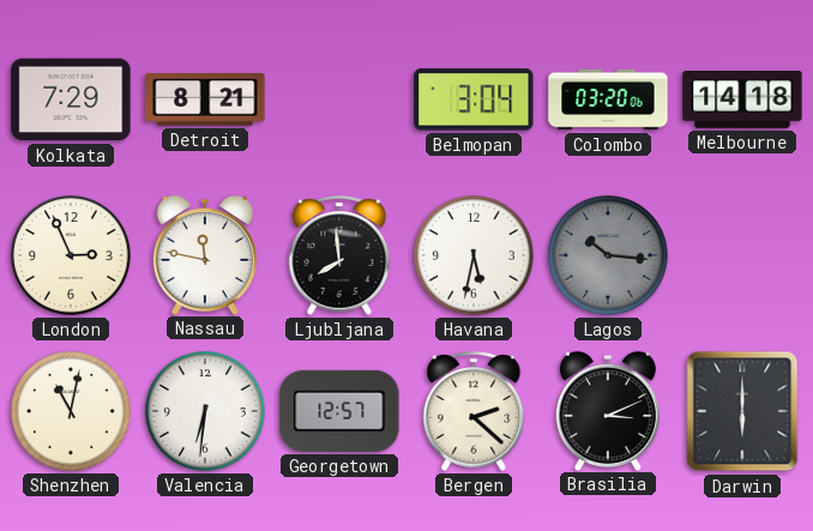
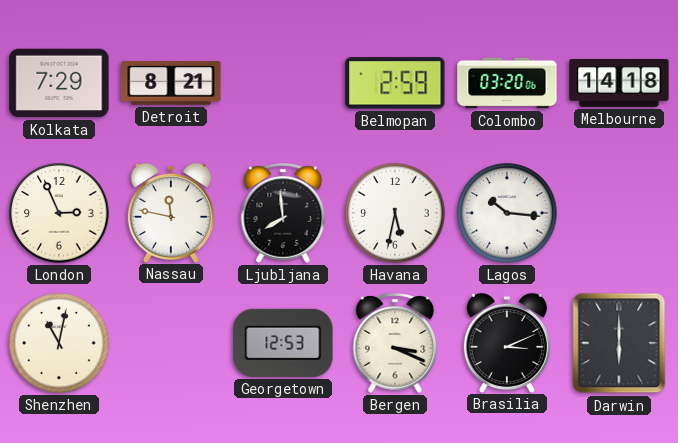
Belmopan: 3:04 -> 2:59
Lagos dial: grey -> white
Valencia: 6:31 -> none
Georgetown: 12:57 -> 12:53
Bergen: 2:22 -> 3:19
